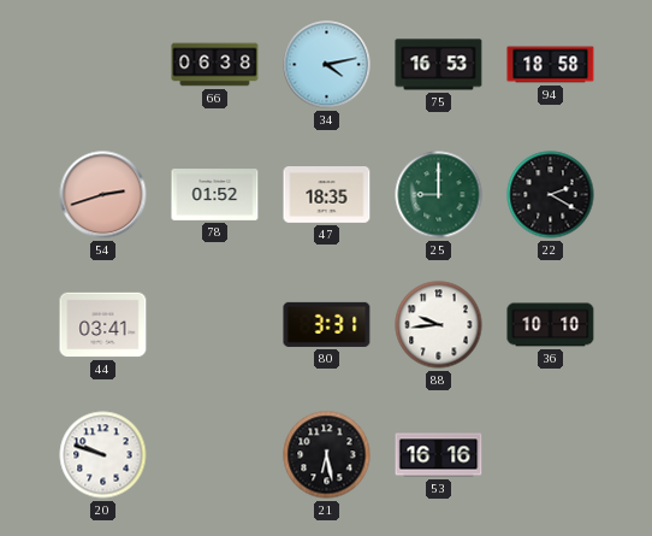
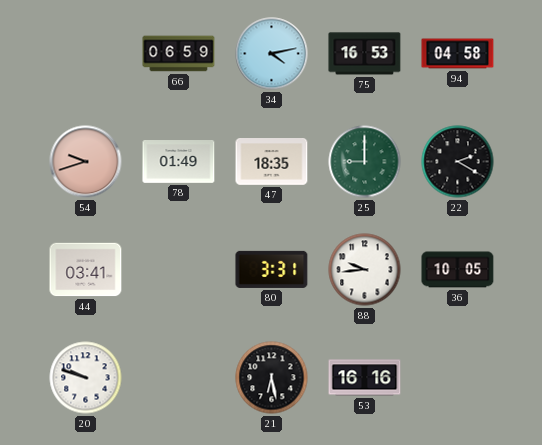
66: 06:38 -> 06:59
94: 18:58 -> 04:58
54: 2:42 -> 9:42
78: 01:52 -> 01:49
36: 10:10 -> 10:05
